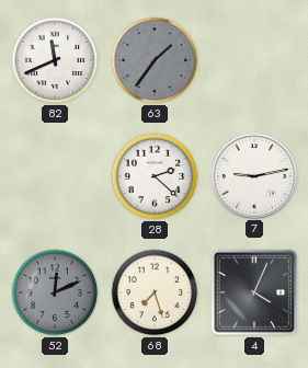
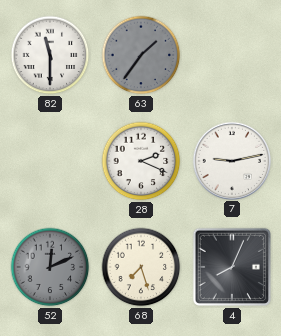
82: 11:41 -> 11:30
28: 2:22 -> 2:19
4: 4:04 -> 8:04
